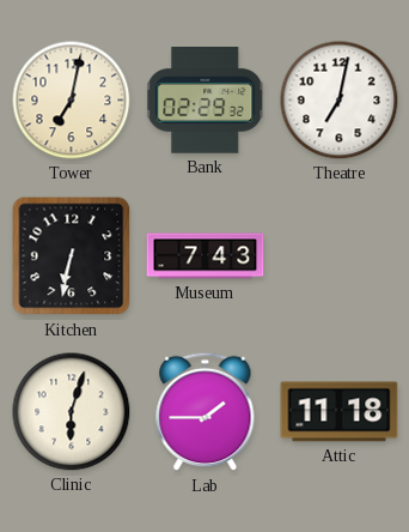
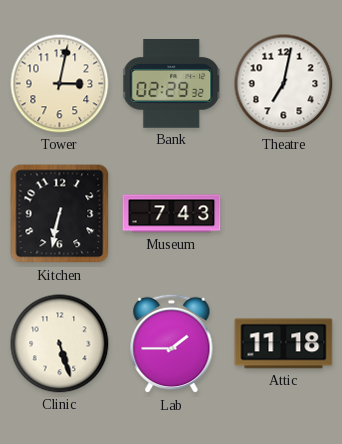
Tower: 7:02 -> 3:02
Clinic: 6:03 -> 5:27
